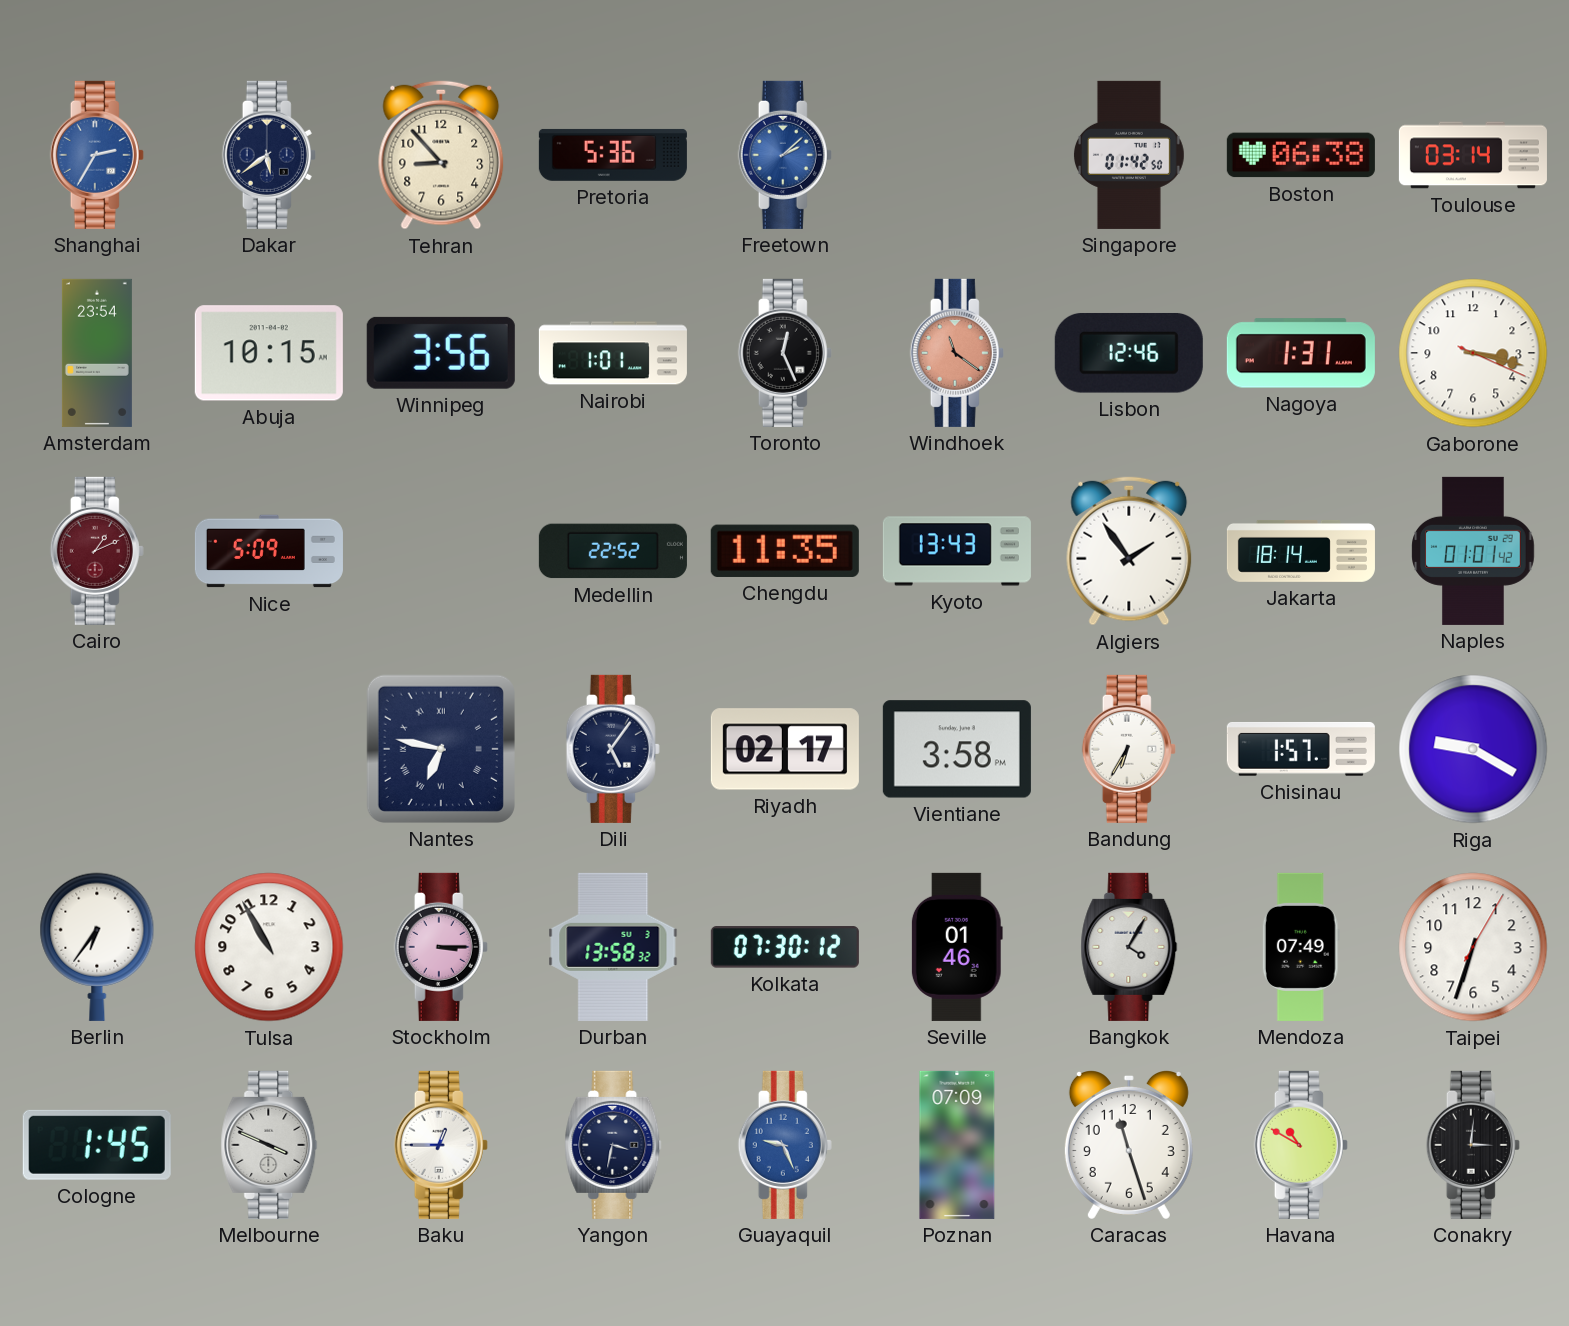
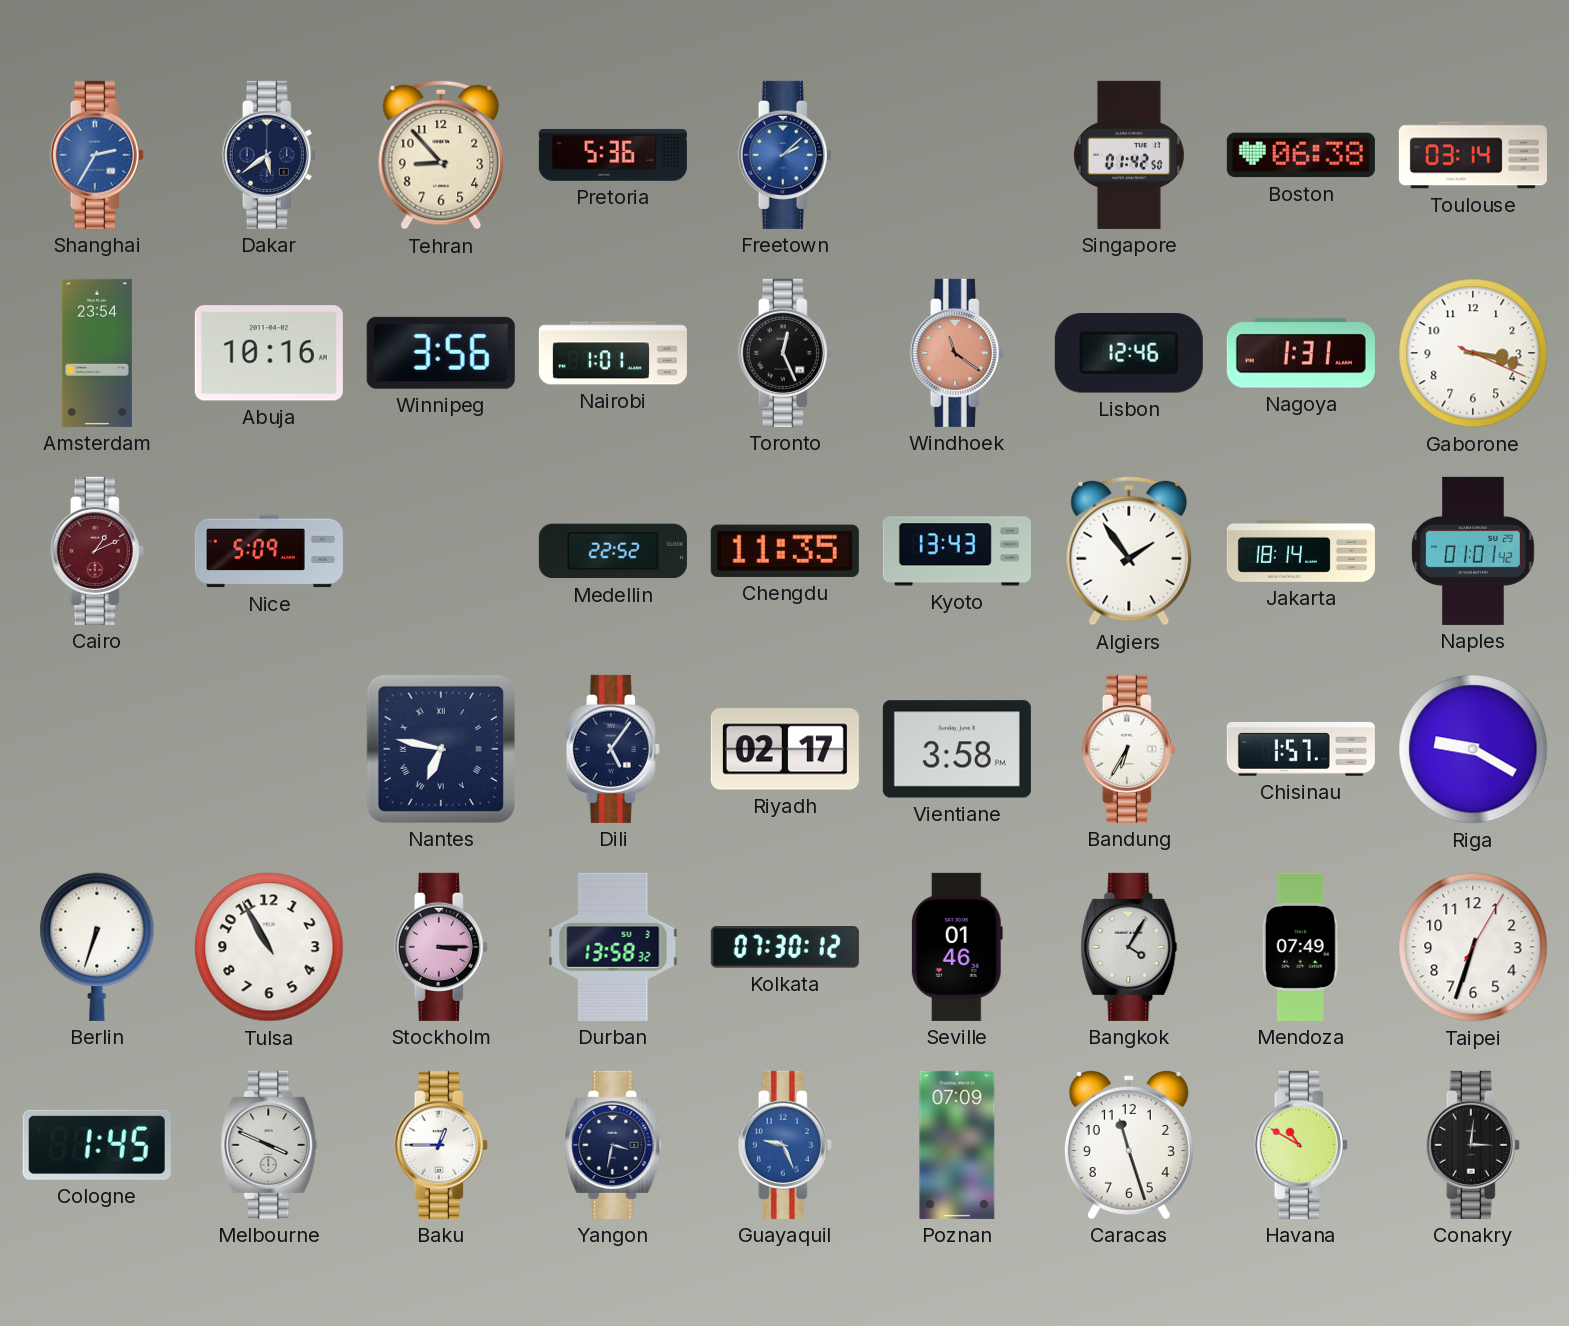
Abuja: 10:15 -> 10:16
Berlin: 6:36 -> 6:33
